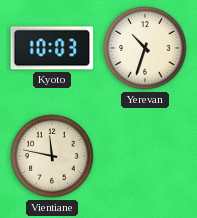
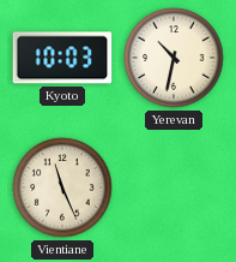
Yerevan: 10:33 -> 10:32
Vientiane: 11:47 -> 11:26
